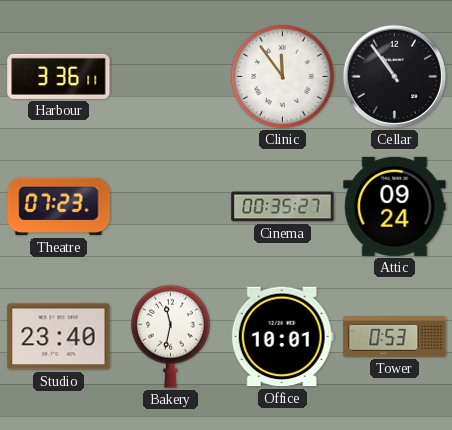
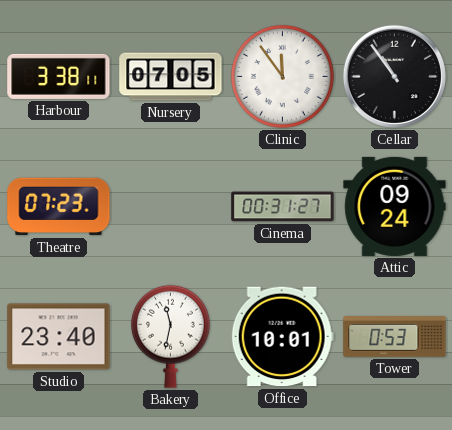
Harbour: 3:36 -> 3:38
Nursery: none -> 07:05
Cinema: 00:35 -> 00:31
